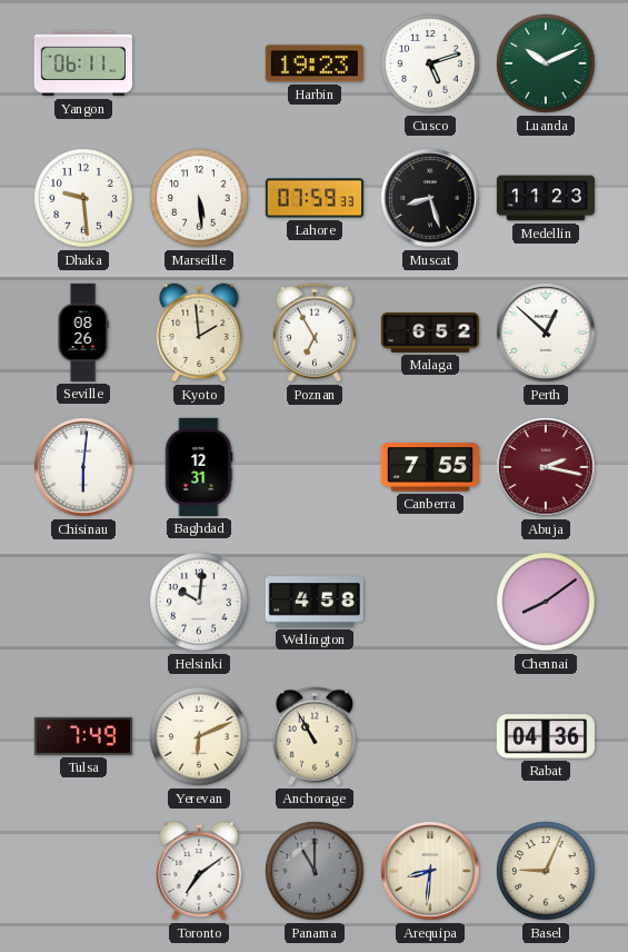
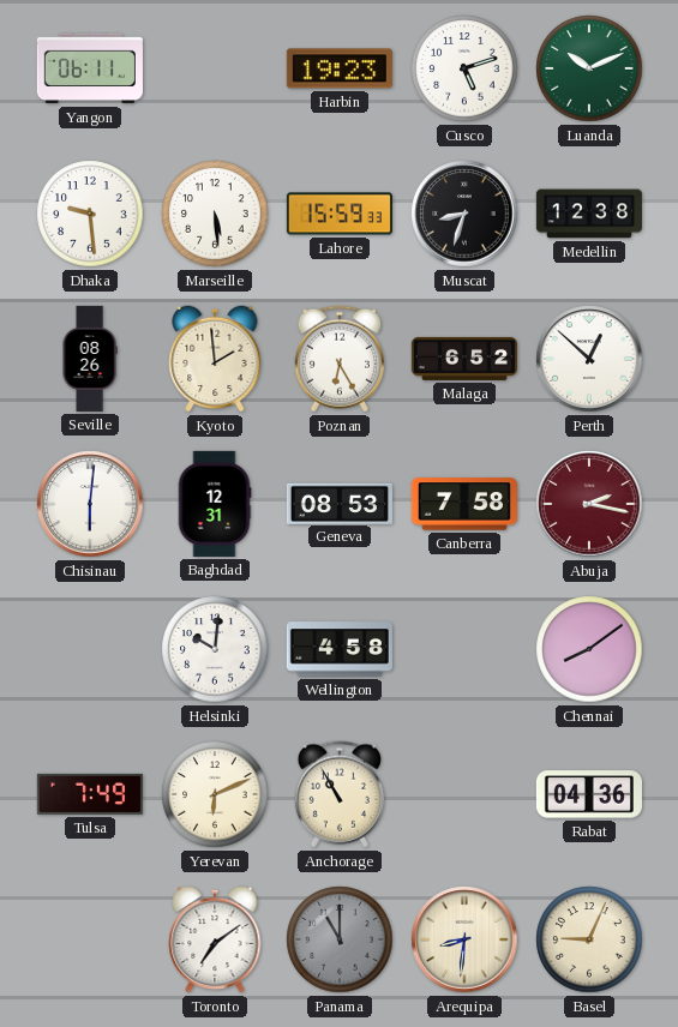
Lahore: 07:59 -> 15:59
Muscat: 8:27 -> 8:33
Medellin: 11:23 -> 12:38
Poznan: 6:55 -> 6:25
Geneva: none -> 08:53
Canberra: 7:55 -> 7:58
